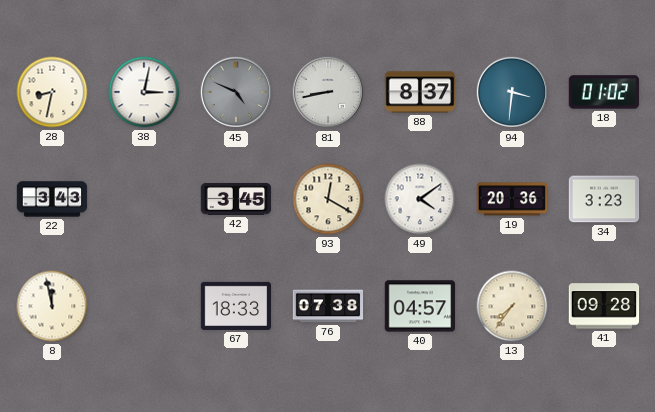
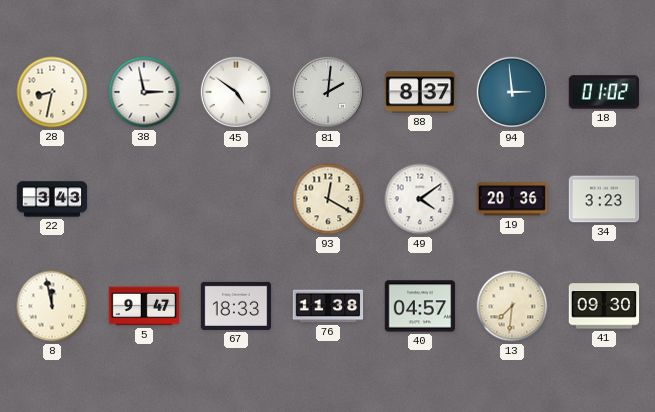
38: 3:02 -> 2:58
45: 4:49 -> 4:51
45 dial: grey -> white
81: 8:43 -> 2:01
94: 3:31 -> 2:59
42: 3:45 -> none
5: none -> 9:47
76: 07:38 -> 11:38
13: 7:36 -> 7:31
41: 09:28 -> 09:30
